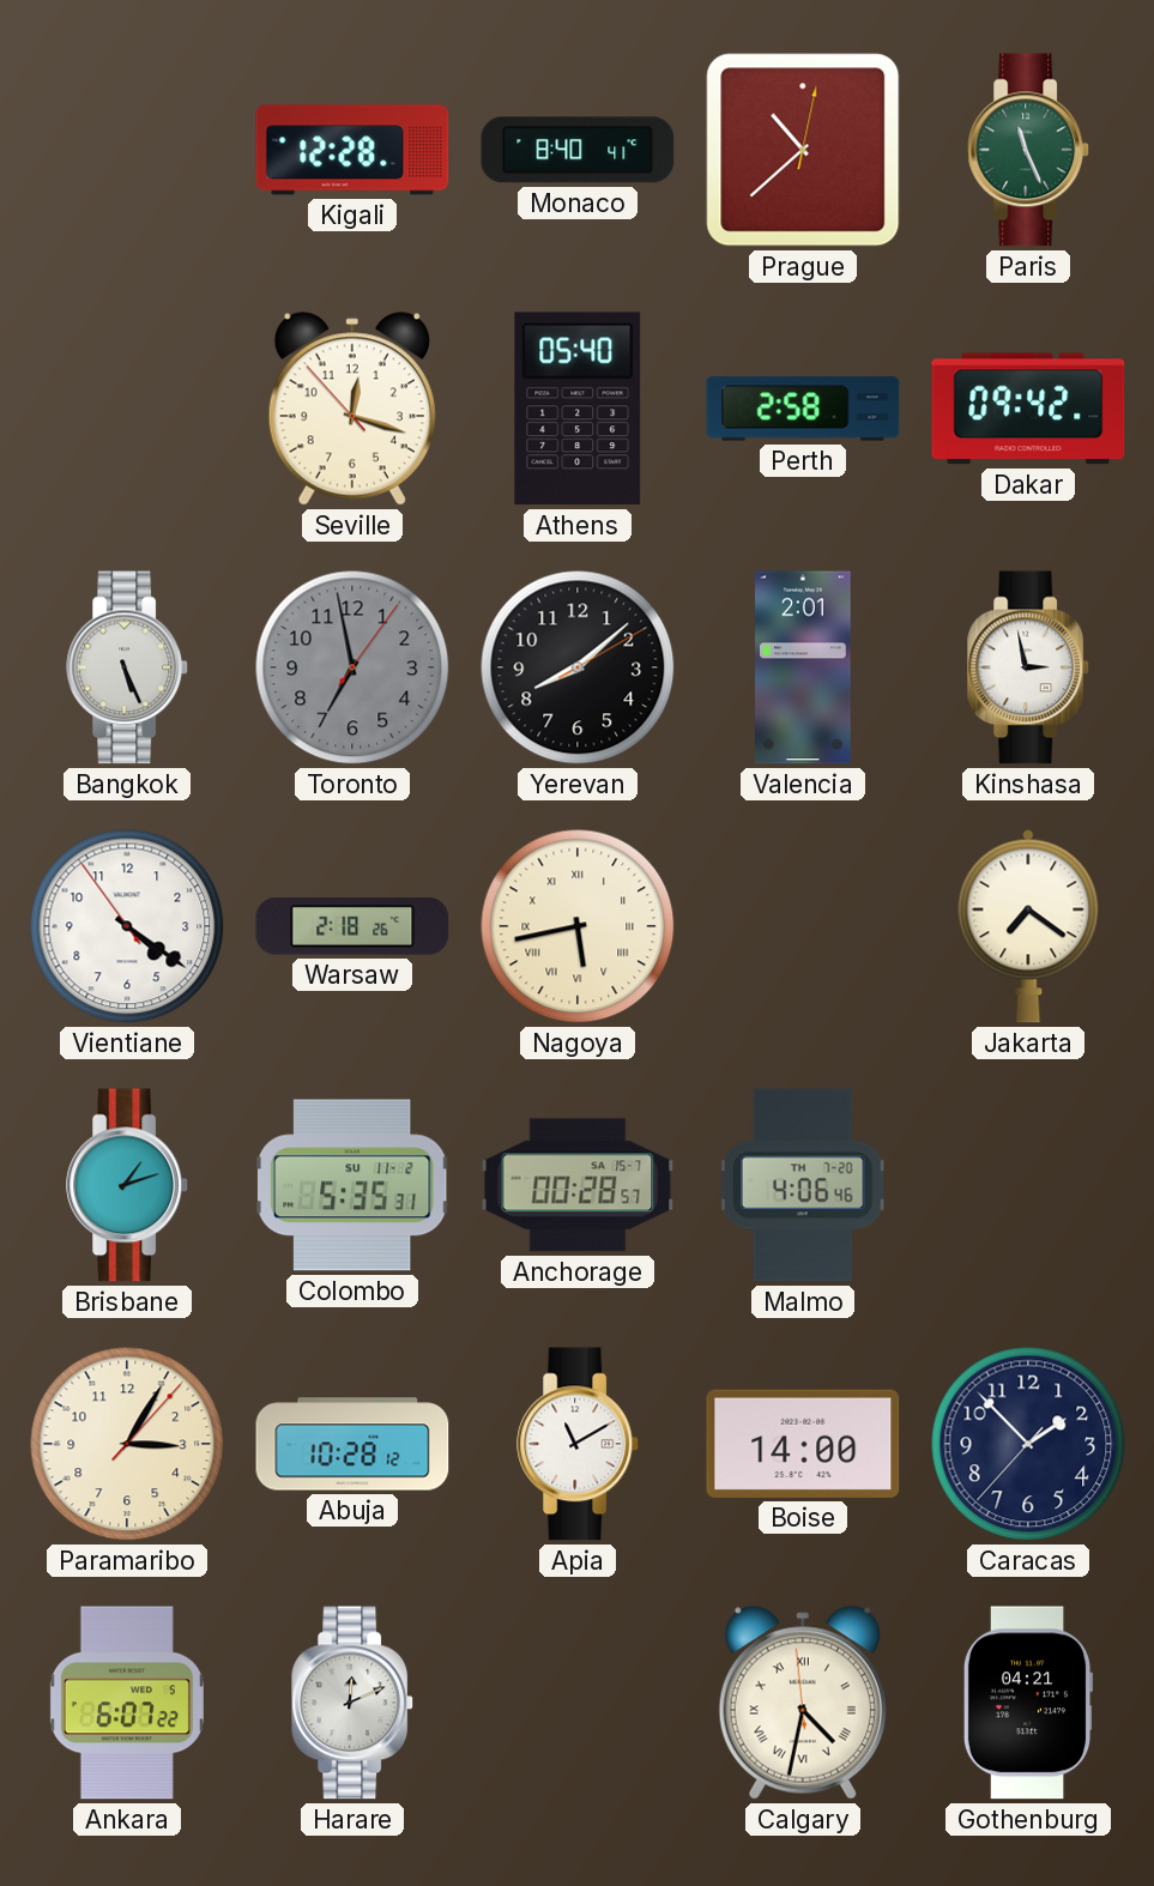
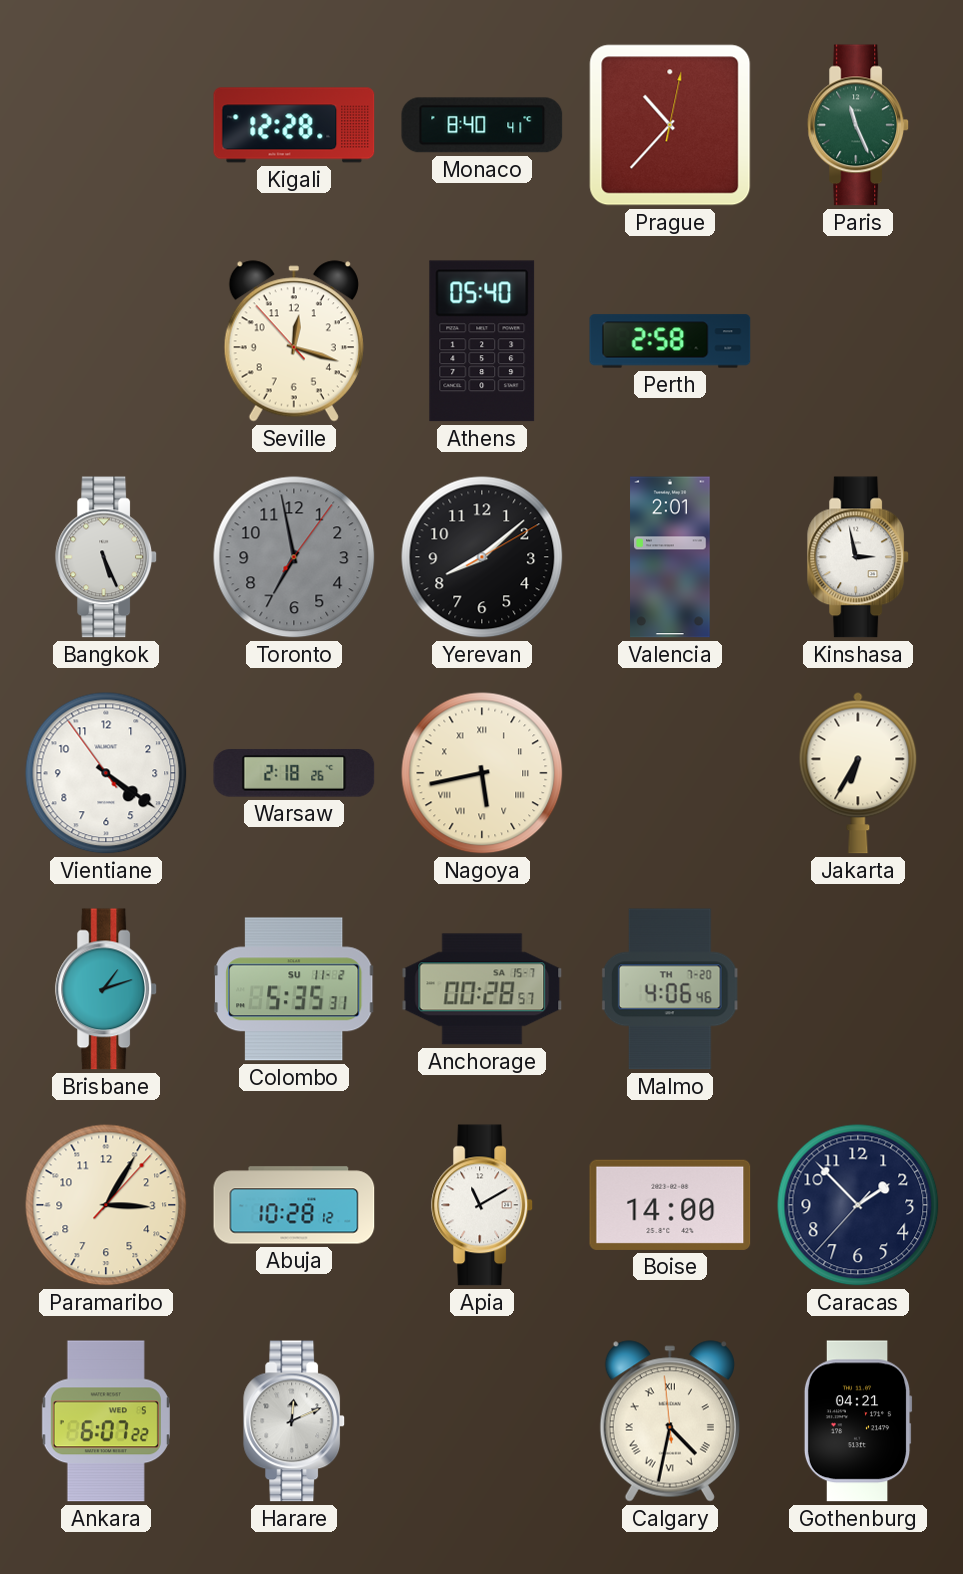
Prague: 10:38 -> 10:37
Dakar: 09:42 -> none
Jakarta: 7:21 -> 6:35
